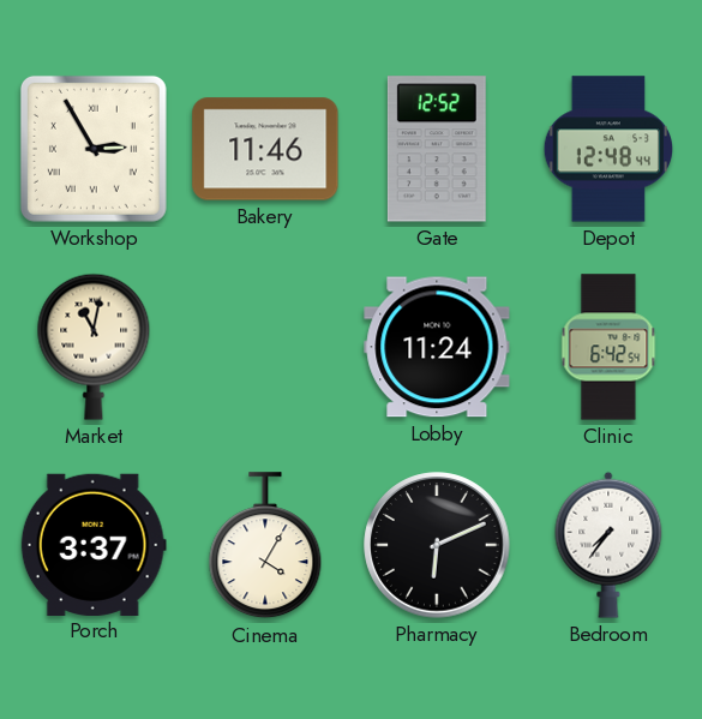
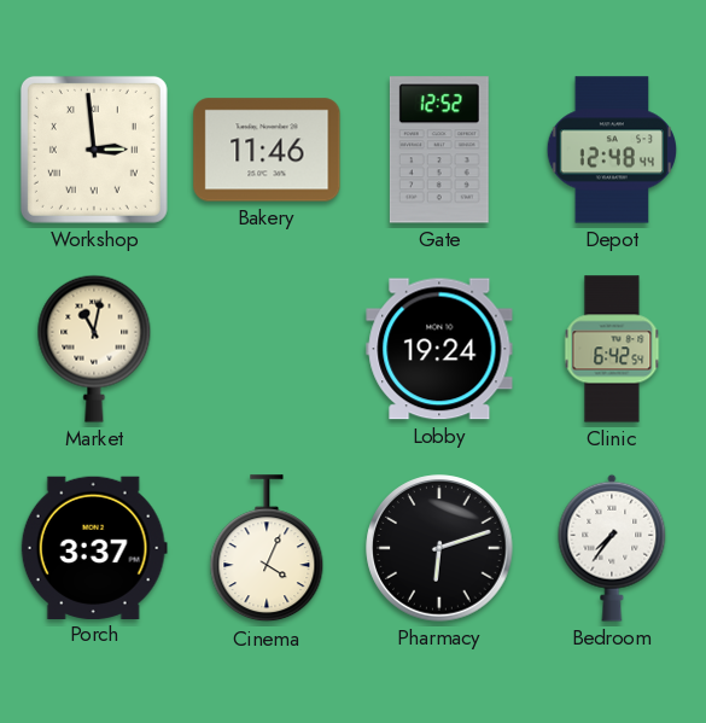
Workshop: 2:55 -> 2:59
Lobby: 11:24 -> 19:24
Cinema: 4:05 -> 4:04
Pharmacy: 6:11 -> 6:12
